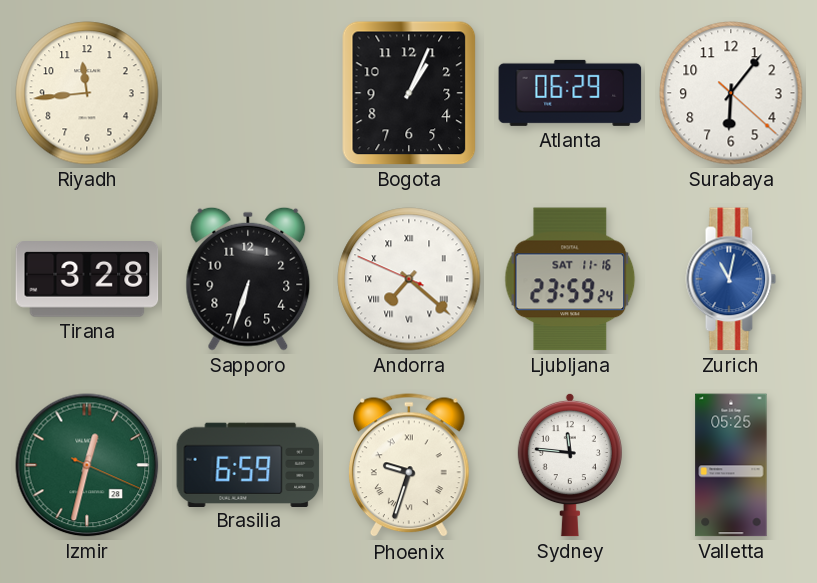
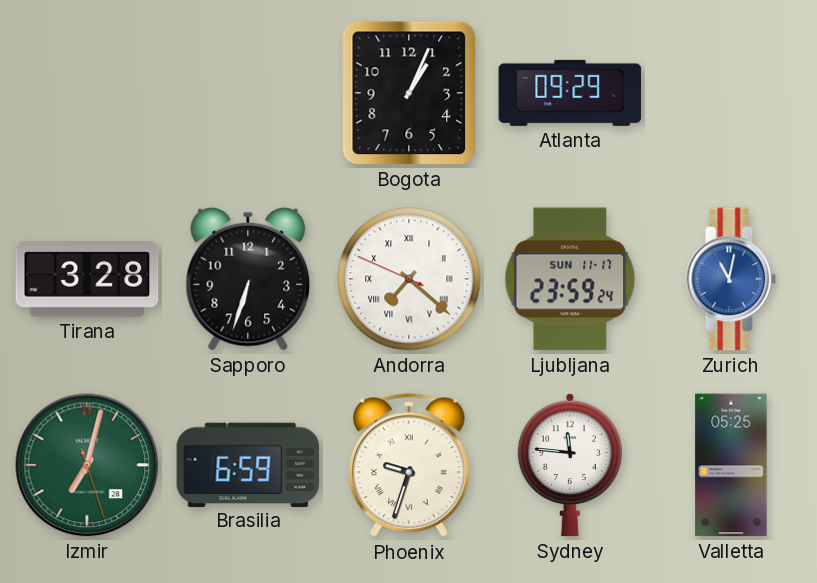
Riyadh: 11:44 -> none
Atlanta: 06:29 -> 09:29
Surabaya: 6:06 -> none
Ljubljana date: SAT 11-16 -> SUN 11-17
Izmir: 12:32 -> 7:02
